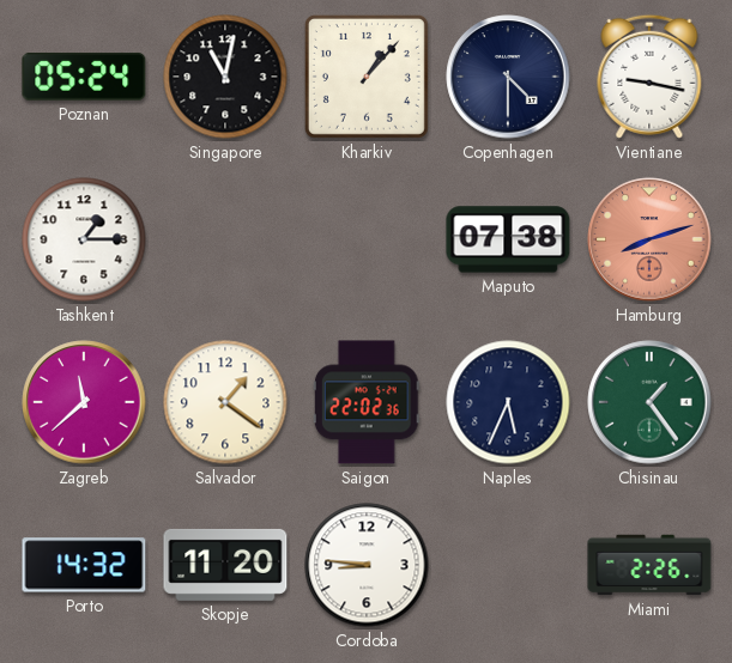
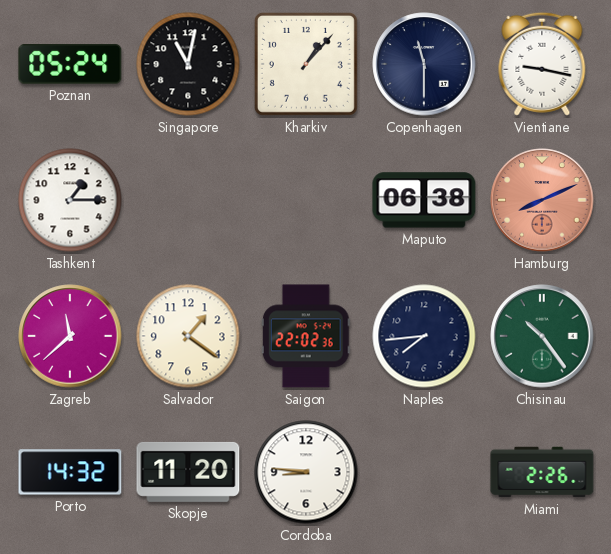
Copenhagen: 4:30 -> 11:30
Maputo: 07:38 -> 06:38
Hamburg: 8:12 -> 8:11
Naples: 5:34 -> 7:44
Chisinau: 1:24 -> 10:24
